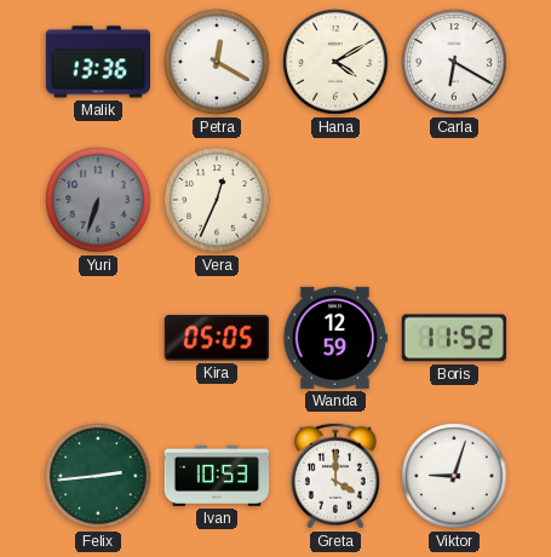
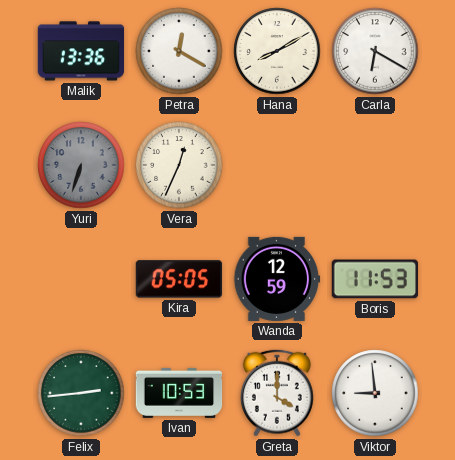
Hana: 4:10 -> 8:10
Boris: 11:52 -> 11:53
Viktor: 9:03 -> 8:59
